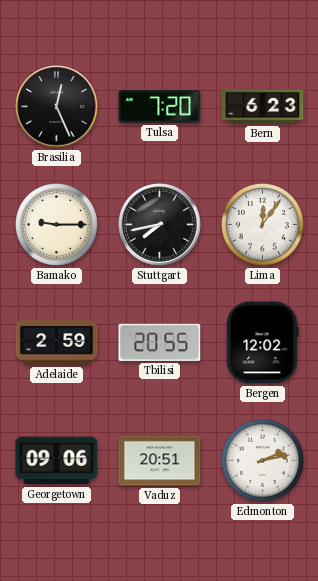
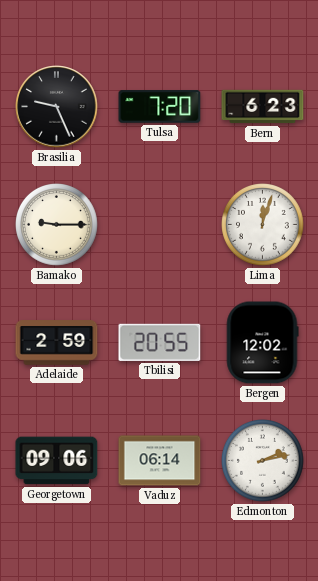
Brasilia: 12:26 -> 9:26
Stuttgart: 7:43 -> none
Lima: 12:06 -> 12:03
Vaduz: 20:51 -> 06:14
